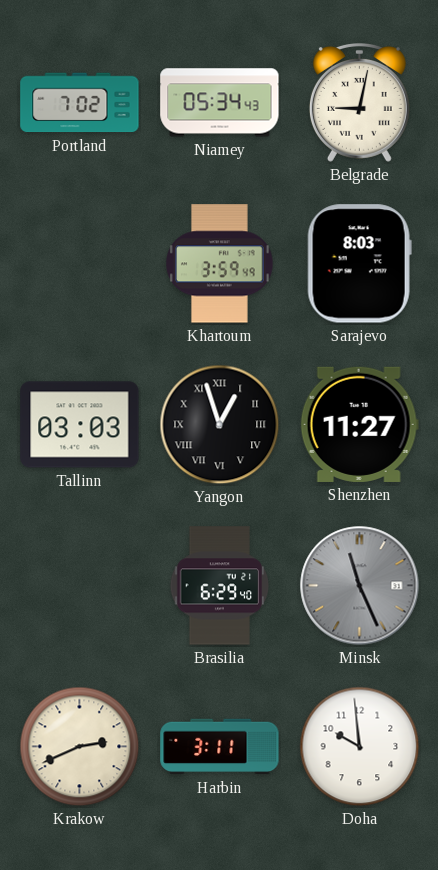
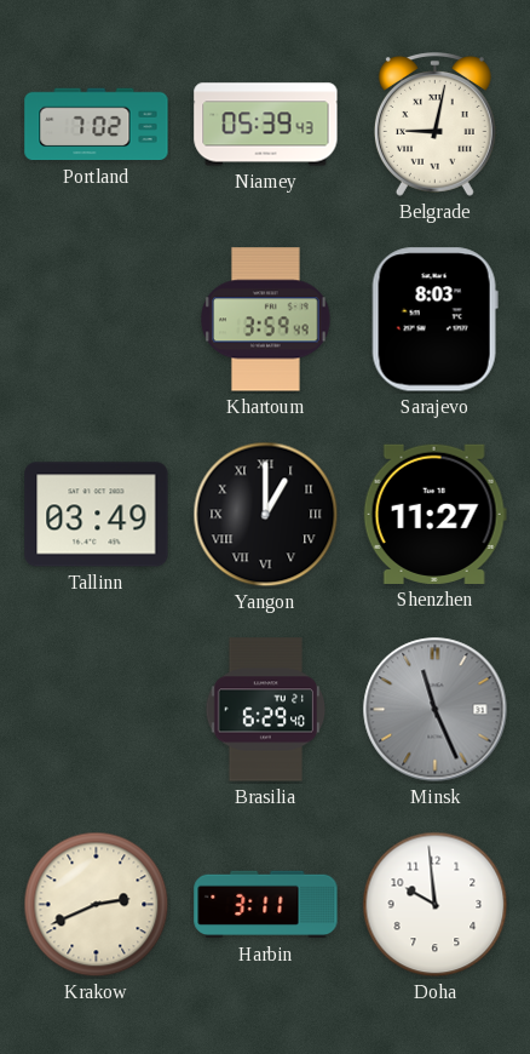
Niamey: 05:34 -> 05:39
Tallinn: 03:03 -> 03:49
Yangon: 12:57 -> 1:00
